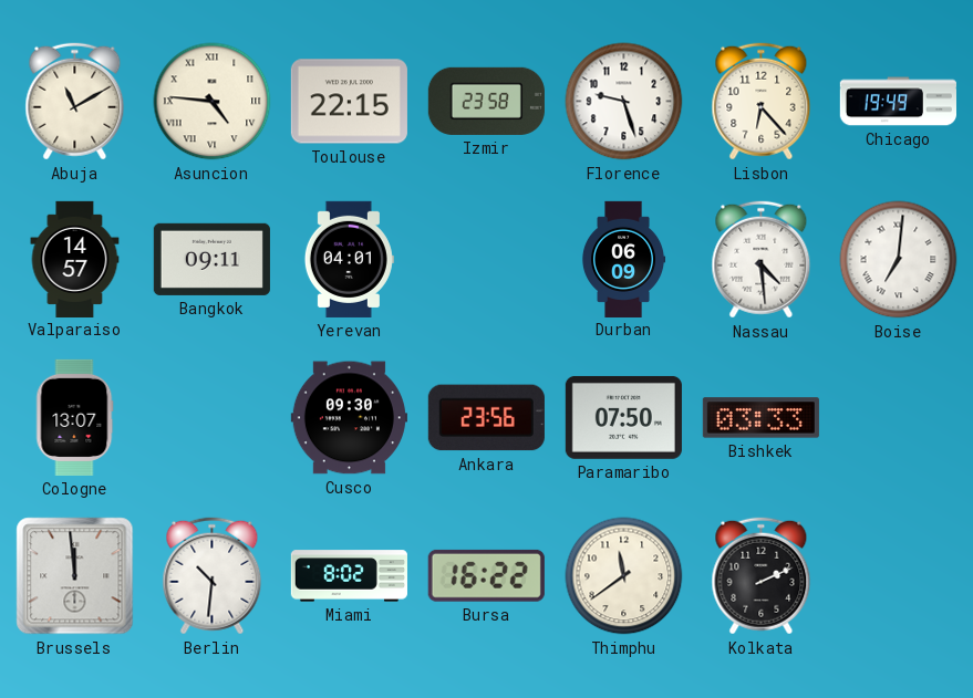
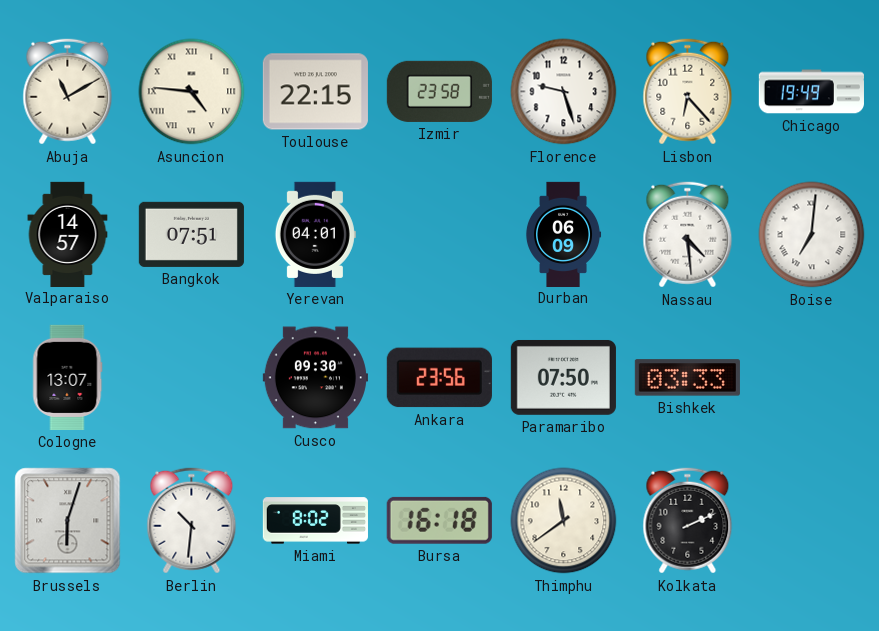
Bangkok: 09:11 -> 07:51
Brussels: 11:59 -> 6:03
Bursa: 16:22 -> 16:18
